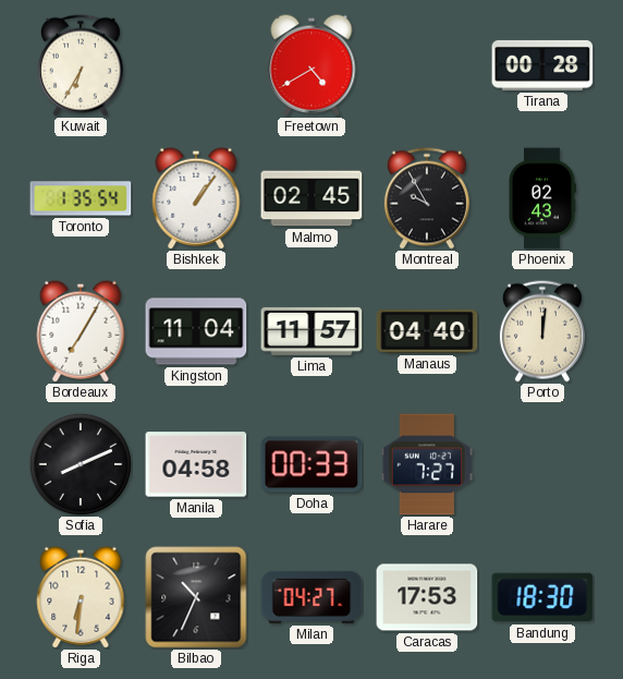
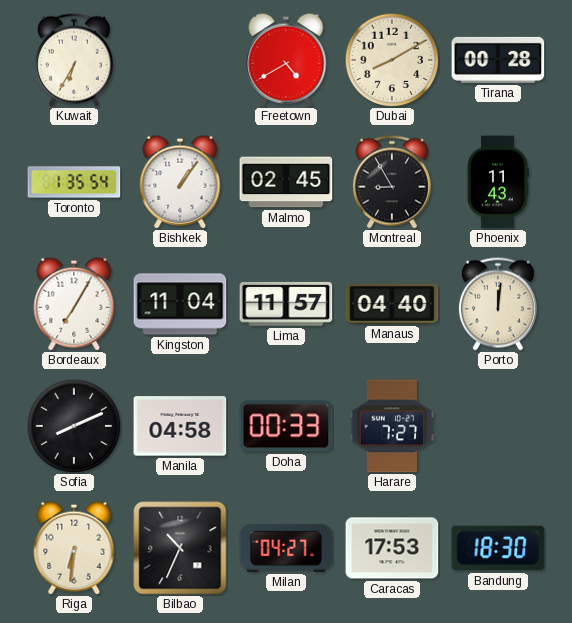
Dubai: none -> 8:10
Montreal: 9:55 -> 8:55
Phoenix: 02:43 -> 11:43
